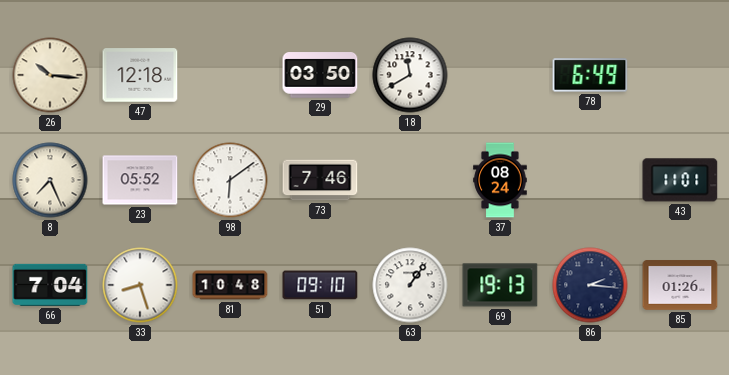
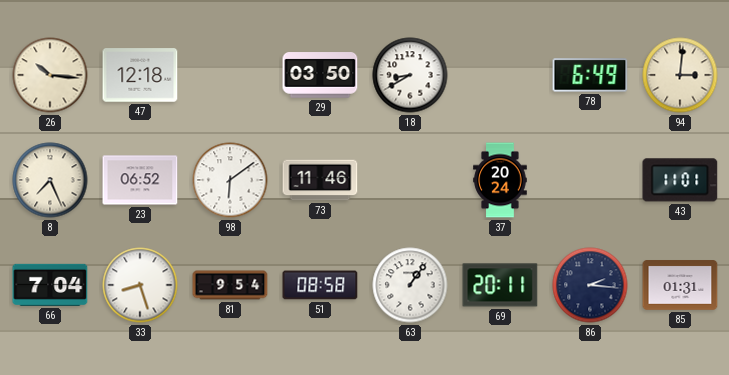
18: 11:40 -> 8:40
94: none -> 3:01
23: 05:52 -> 06:52
73: 7:46 -> 11:46
37: 08:24 -> 20:24
81: 10:48 -> 9:54
51: 09:10 -> 08:58
69: 19:13 -> 20:11
85: 01:26 -> 01:31
